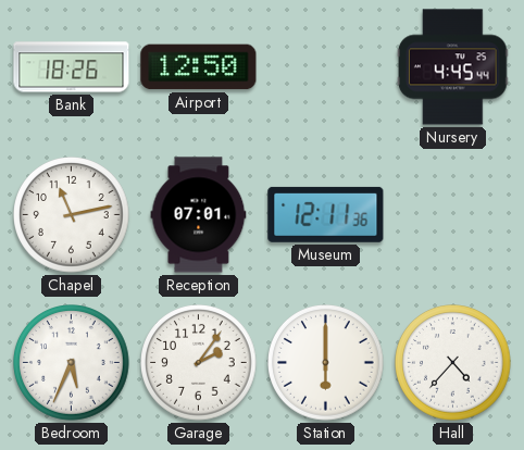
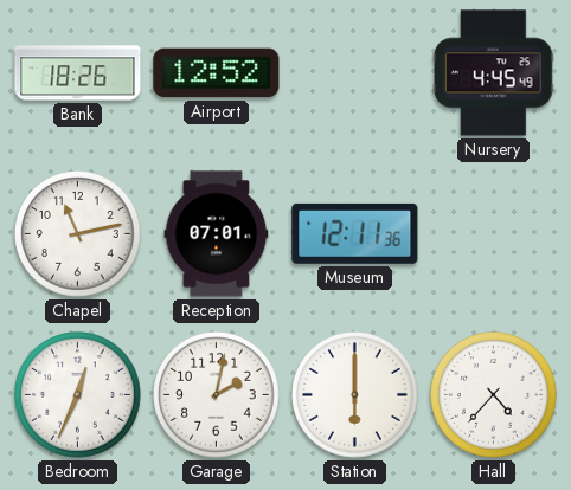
Airport: 12:50 -> 12:52
Nursery: 4:45:44 -> 4:45:49
Bedroom: 5:34 -> 12:34
Garage: 2:06 -> 2:02
